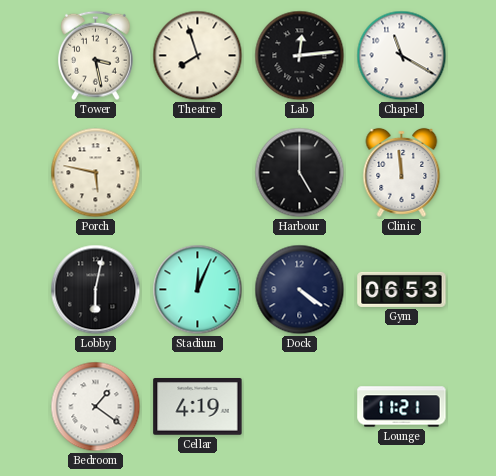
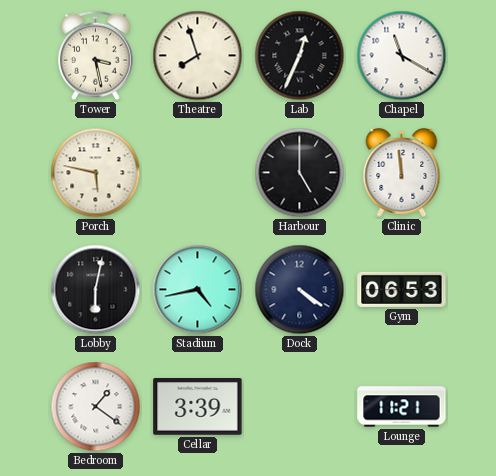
Lab: 12:14 -> 12:34
Stadium: 12:04 -> 4:43
Cellar: 4:19 -> 3:39
